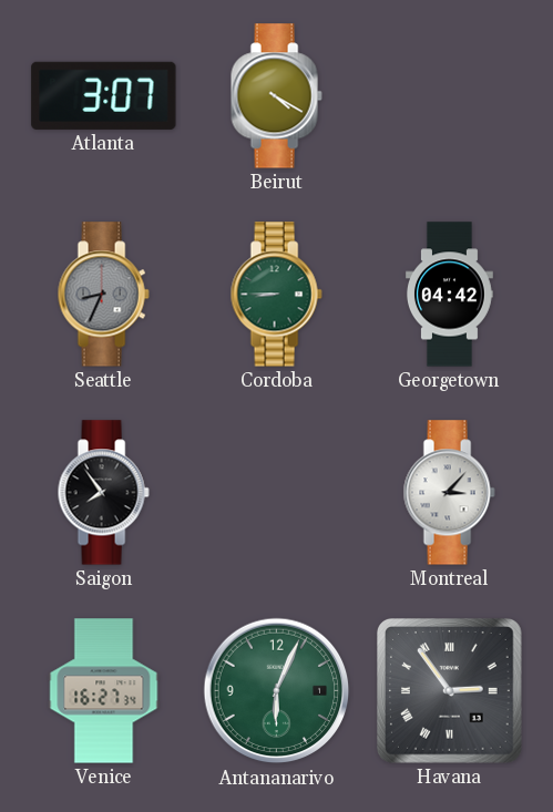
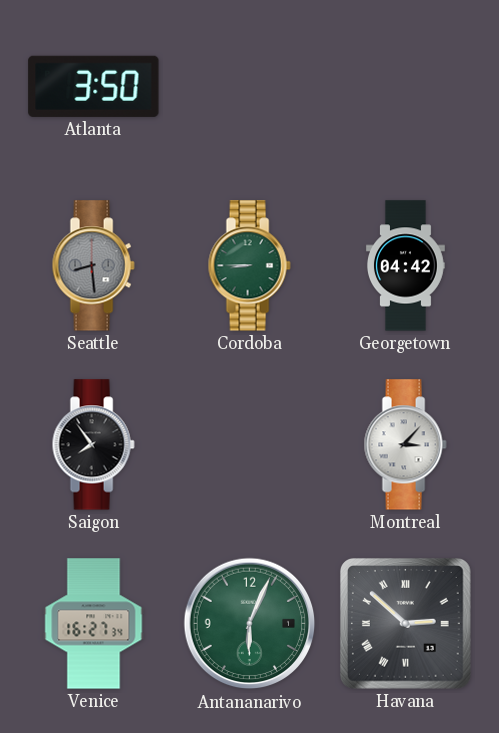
Atlanta: 3:07 -> 3:50
Beirut: 4:20 -> none
Seattle: 8:34 -> 8:29
Havana: 2:54 -> 2:52
